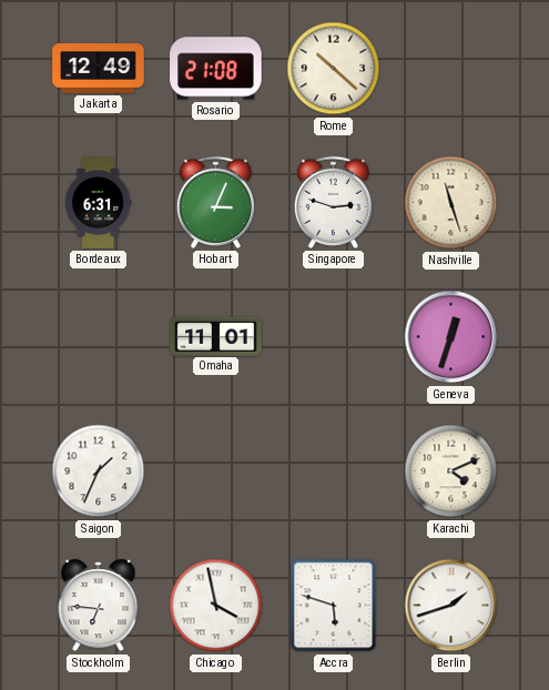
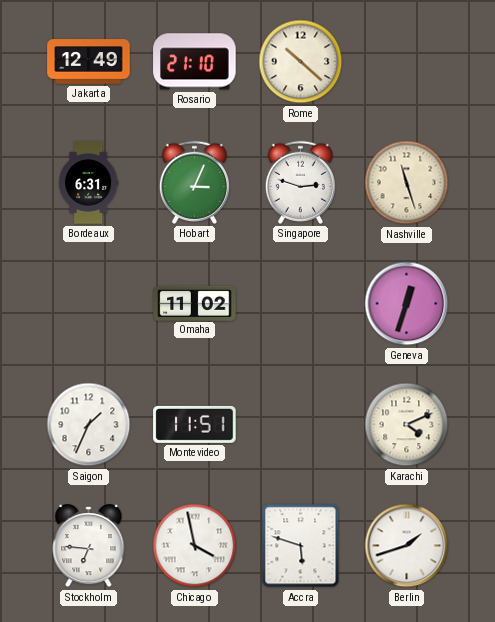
Rosario: 21:08 -> 21:10
Omaha: 11:01 -> 11:02
Montevideo: none -> 11:51
